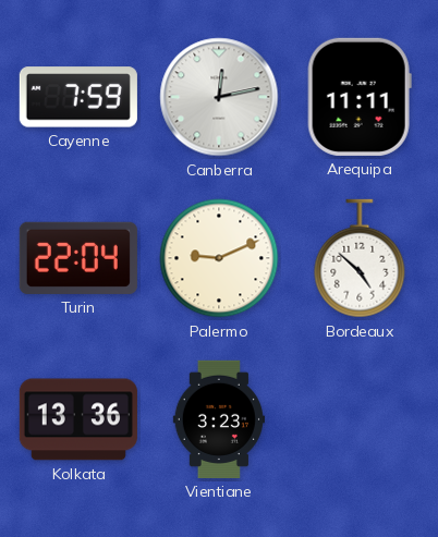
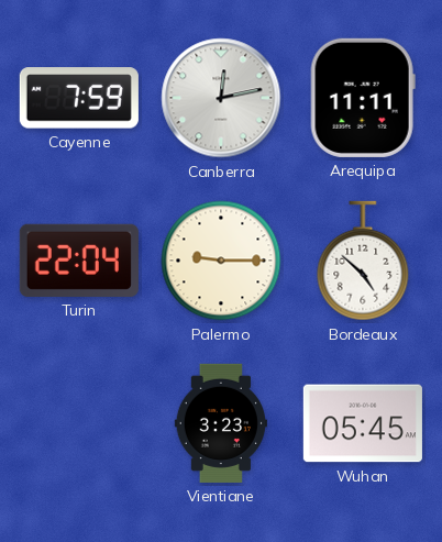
Palermo: 9:11 -> 9:15
Kolkata: 13:36 -> none
Wuhan: none -> 05:45
